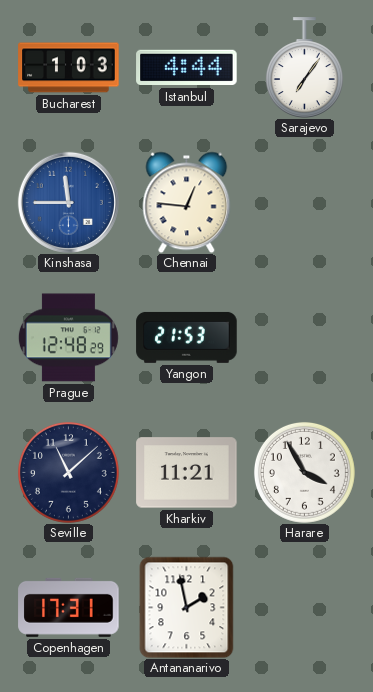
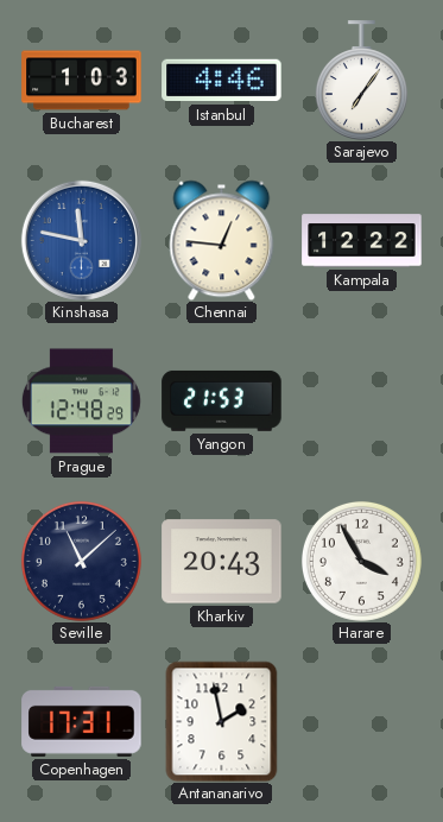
Istanbul: 4:44 -> 4:46
Kinshasa: 11:45 -> 11:47
Kampala: none -> 12:22
Kharkiv: 11:21 -> 20:43
